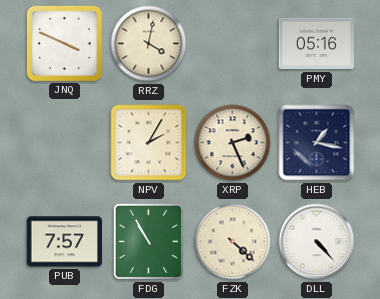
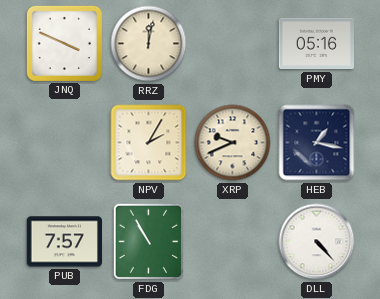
RRZ: 4:02 -> 12:02
XRP: 2:26 -> 9:41
FZK: 4:22 -> none
